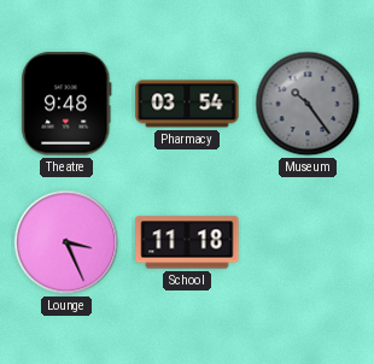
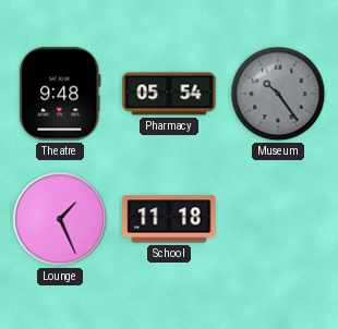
Pharmacy: 03:54 -> 05:54
Lounge: 3:26 -> 1:26
